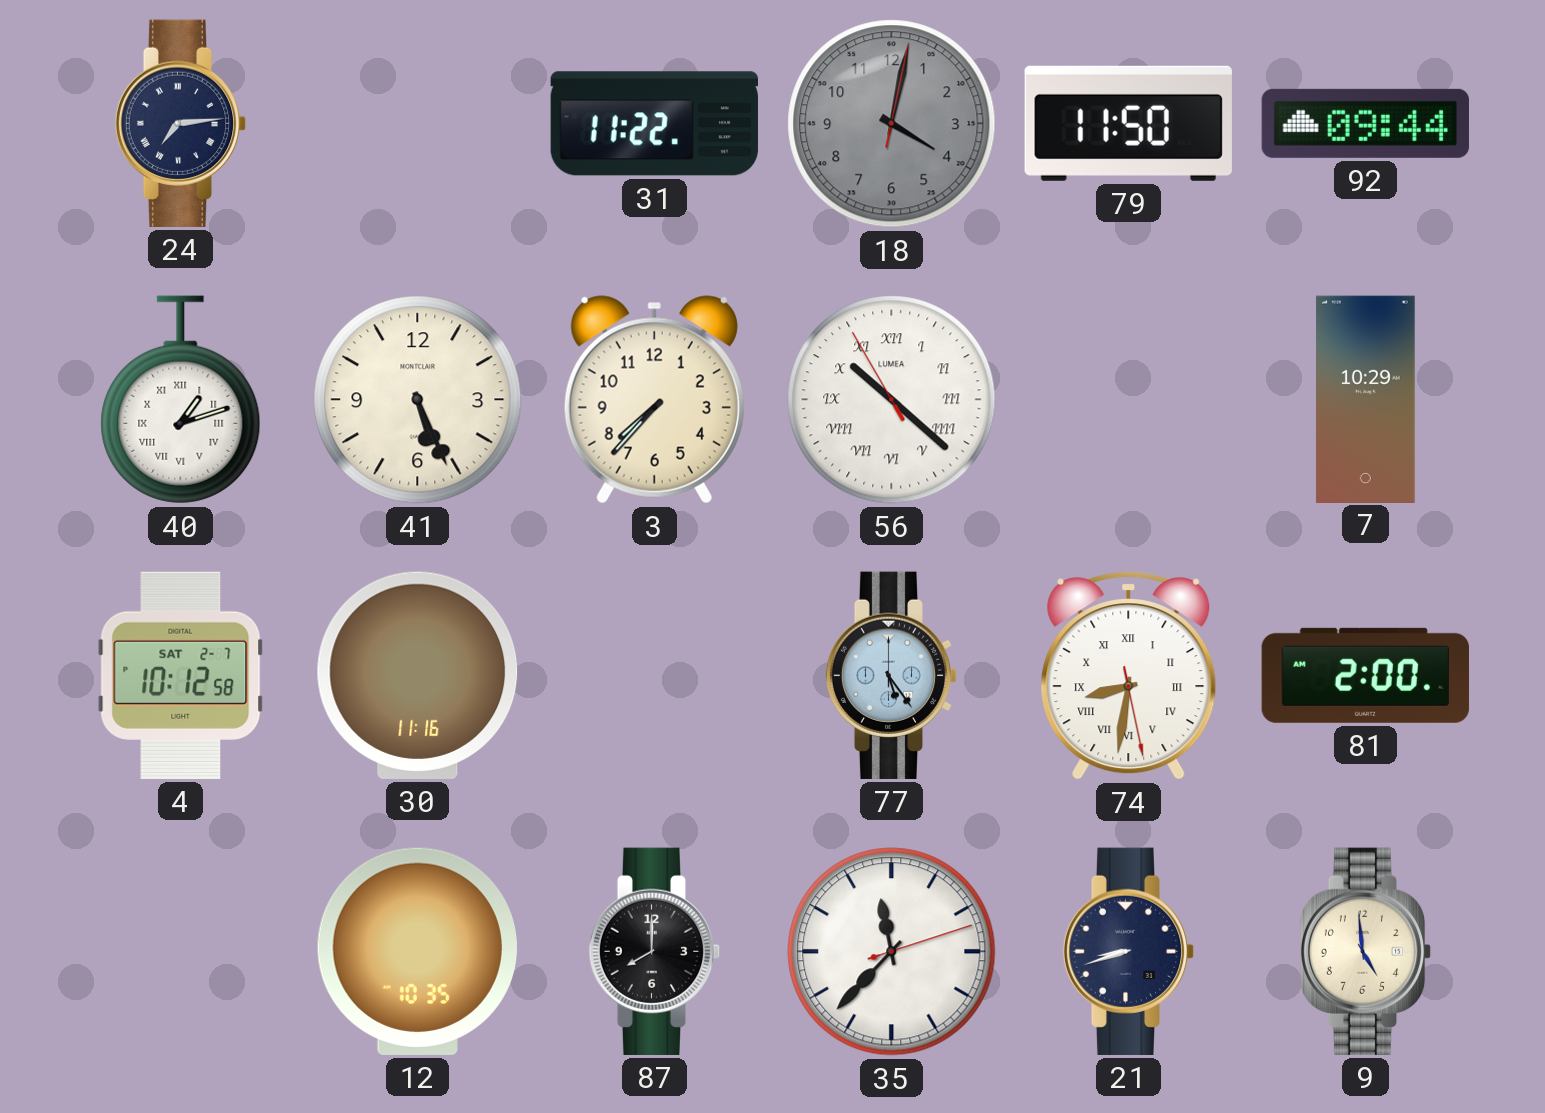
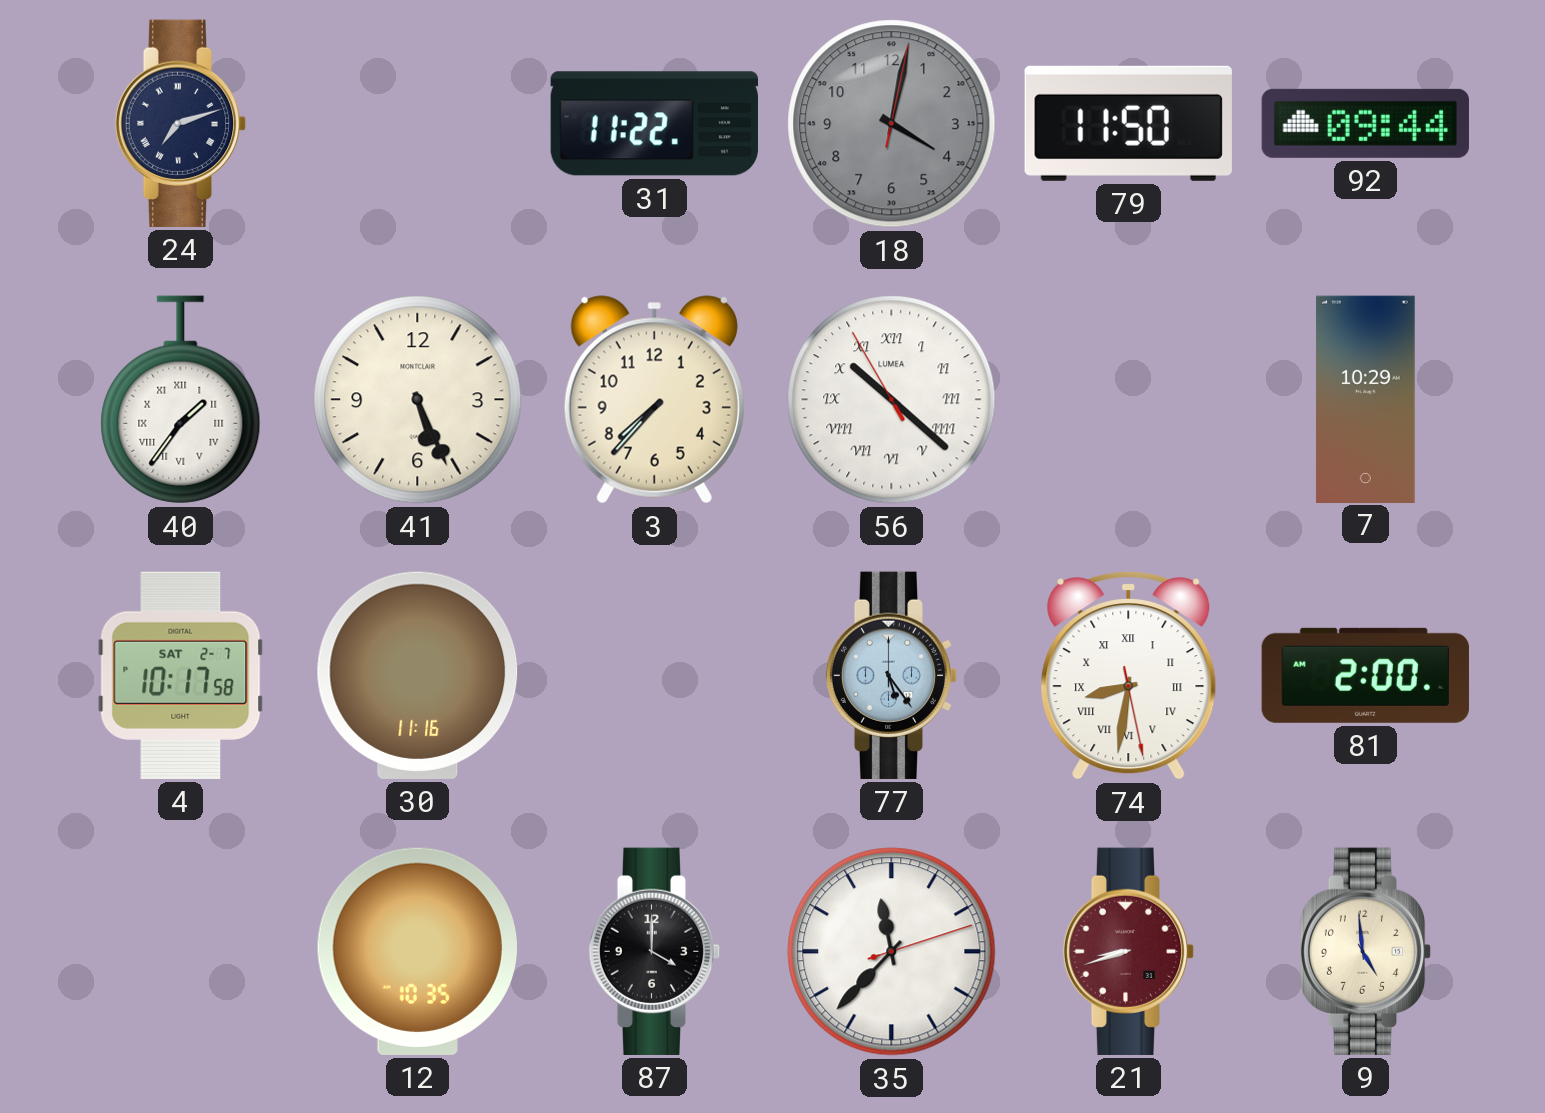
24: 7:14 -> 7:12
40: 1:12 -> 1:36
4: 10:12 -> 10:17
87: 8:00 -> 4:00
21 dial: navy -> burgundy
